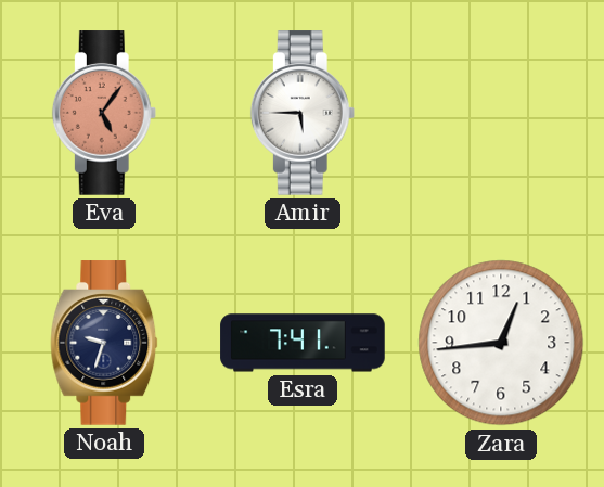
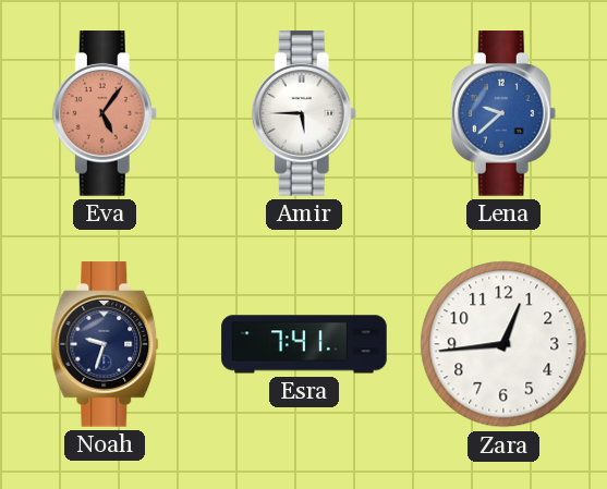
Lena: none -> 9:38
